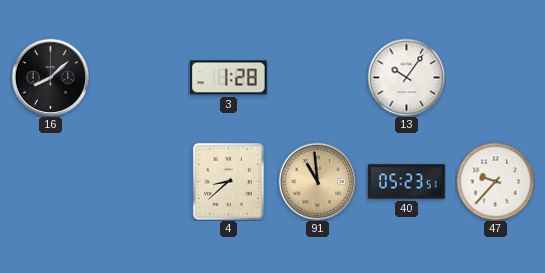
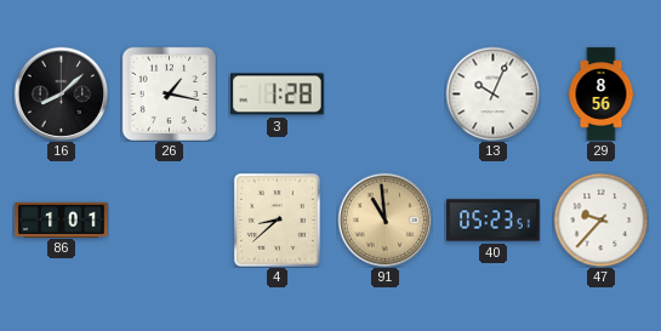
26: none -> 1:17
13: 10:06 -> 10:04
29: none -> 8:56
86: none -> 1:01
